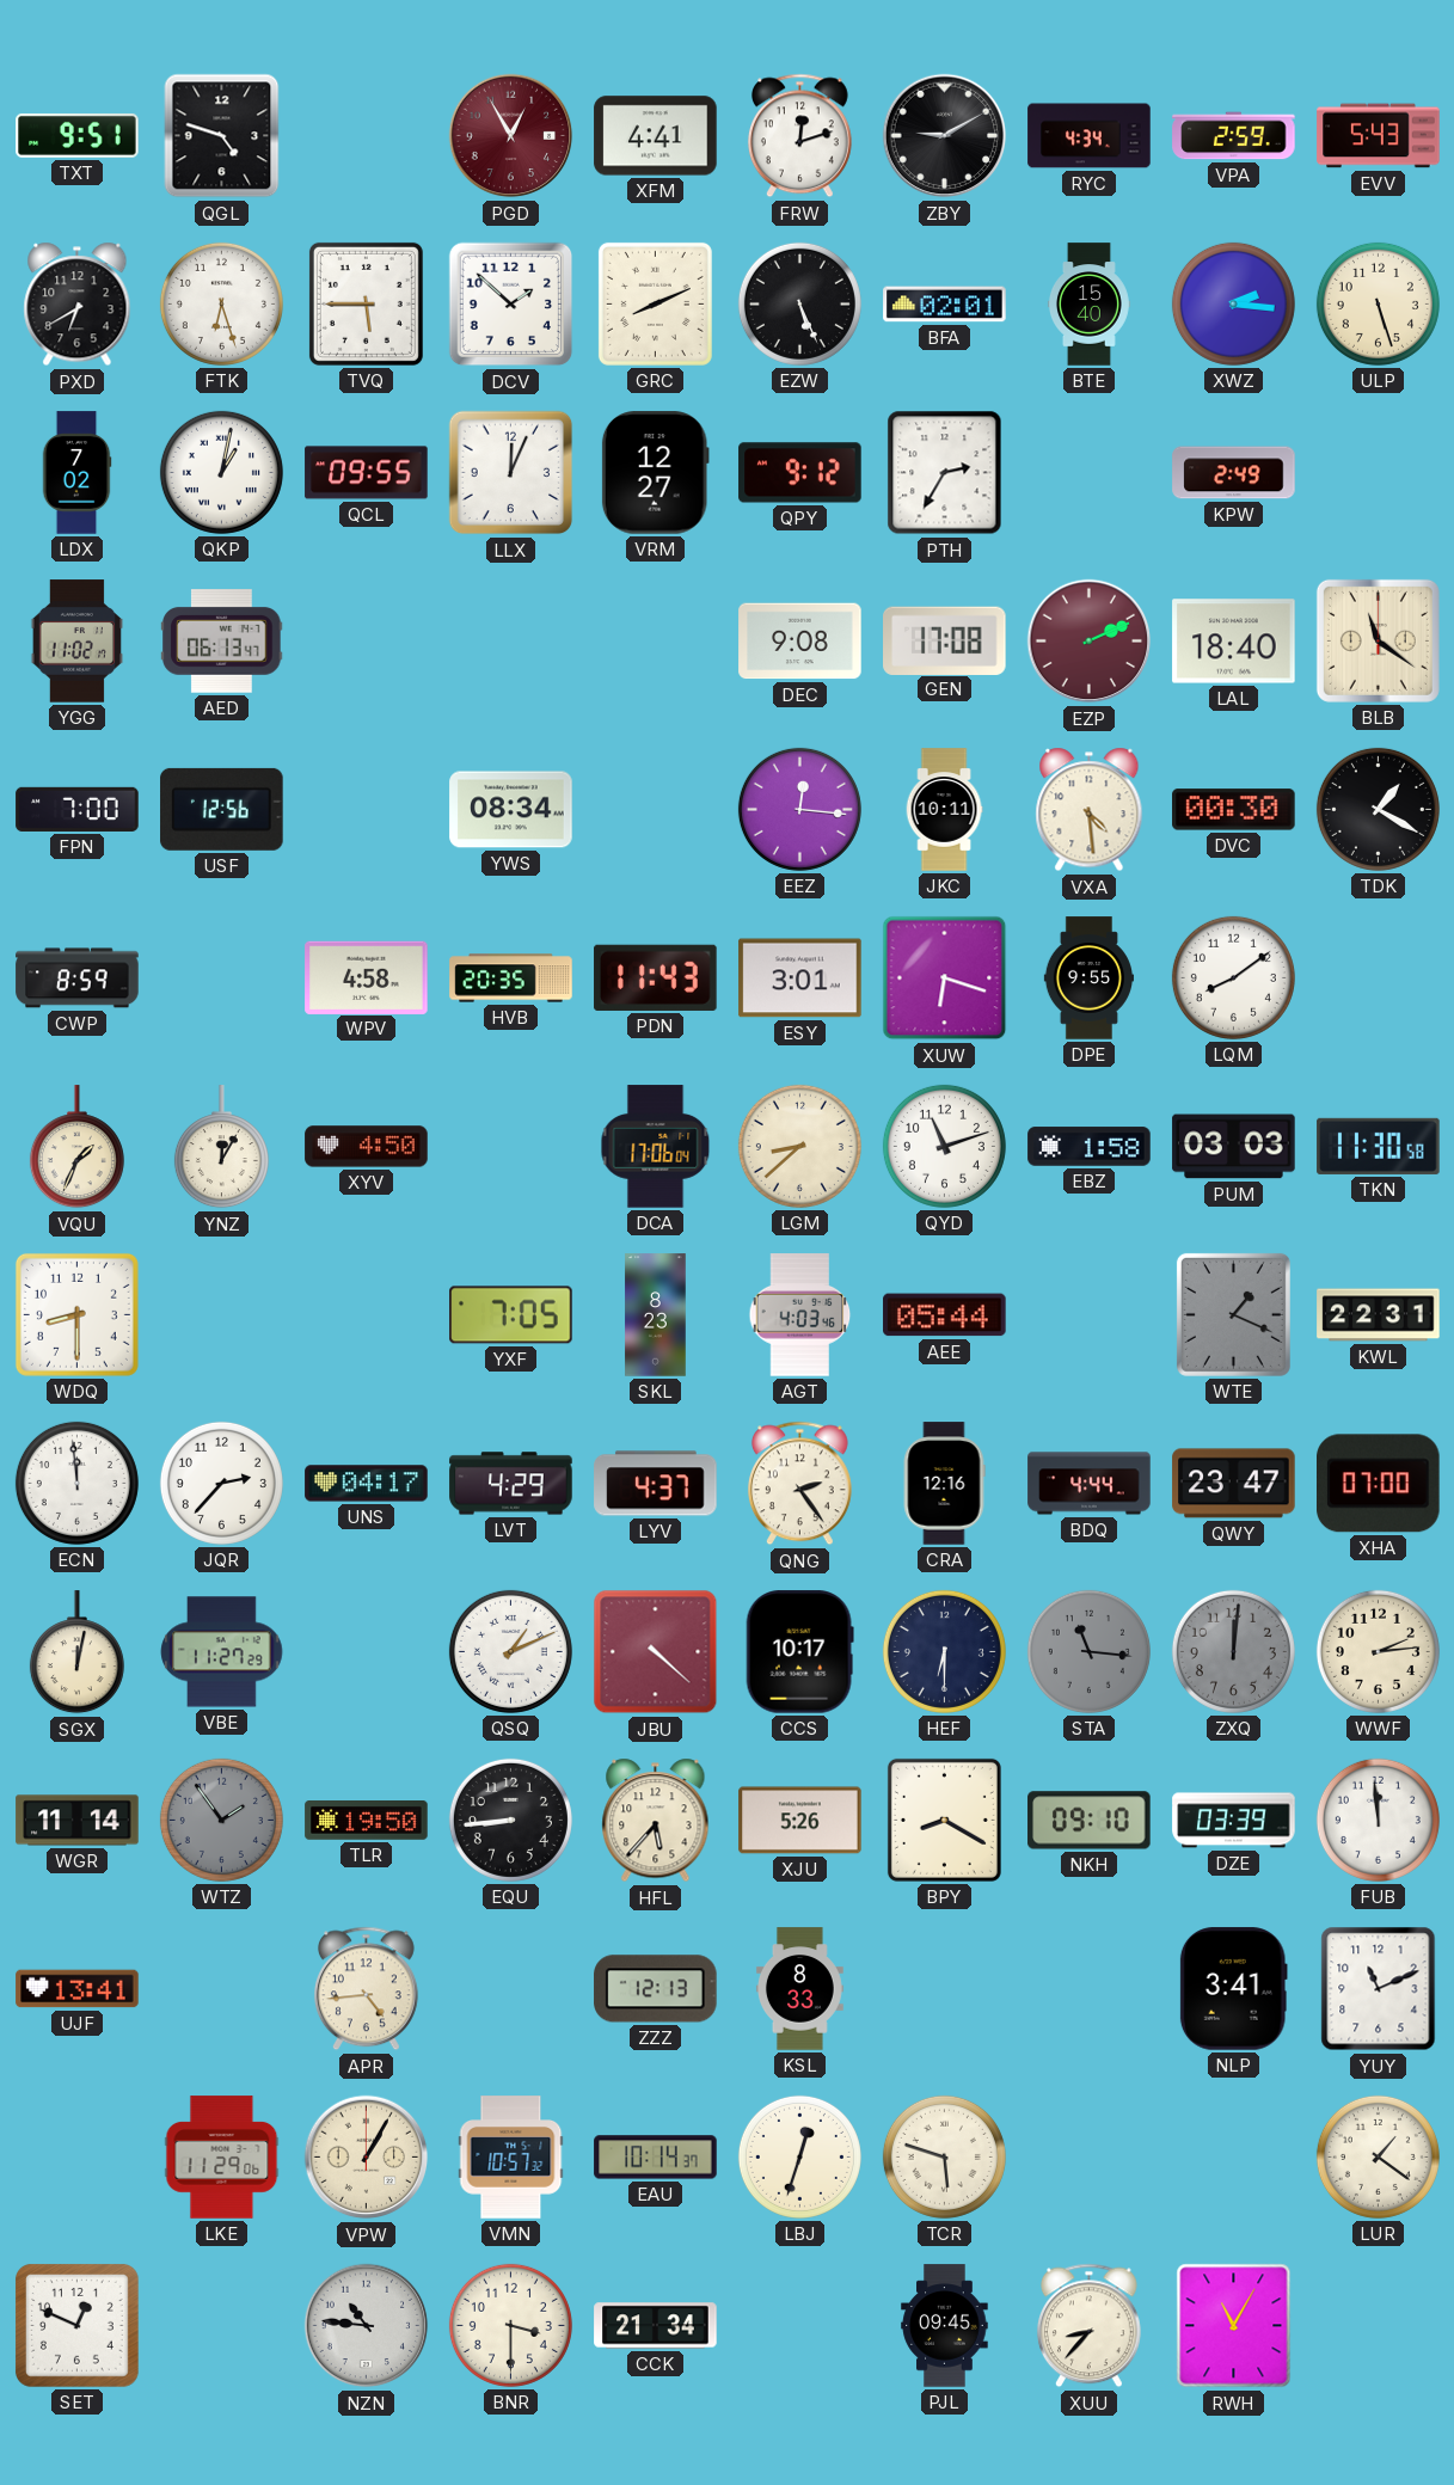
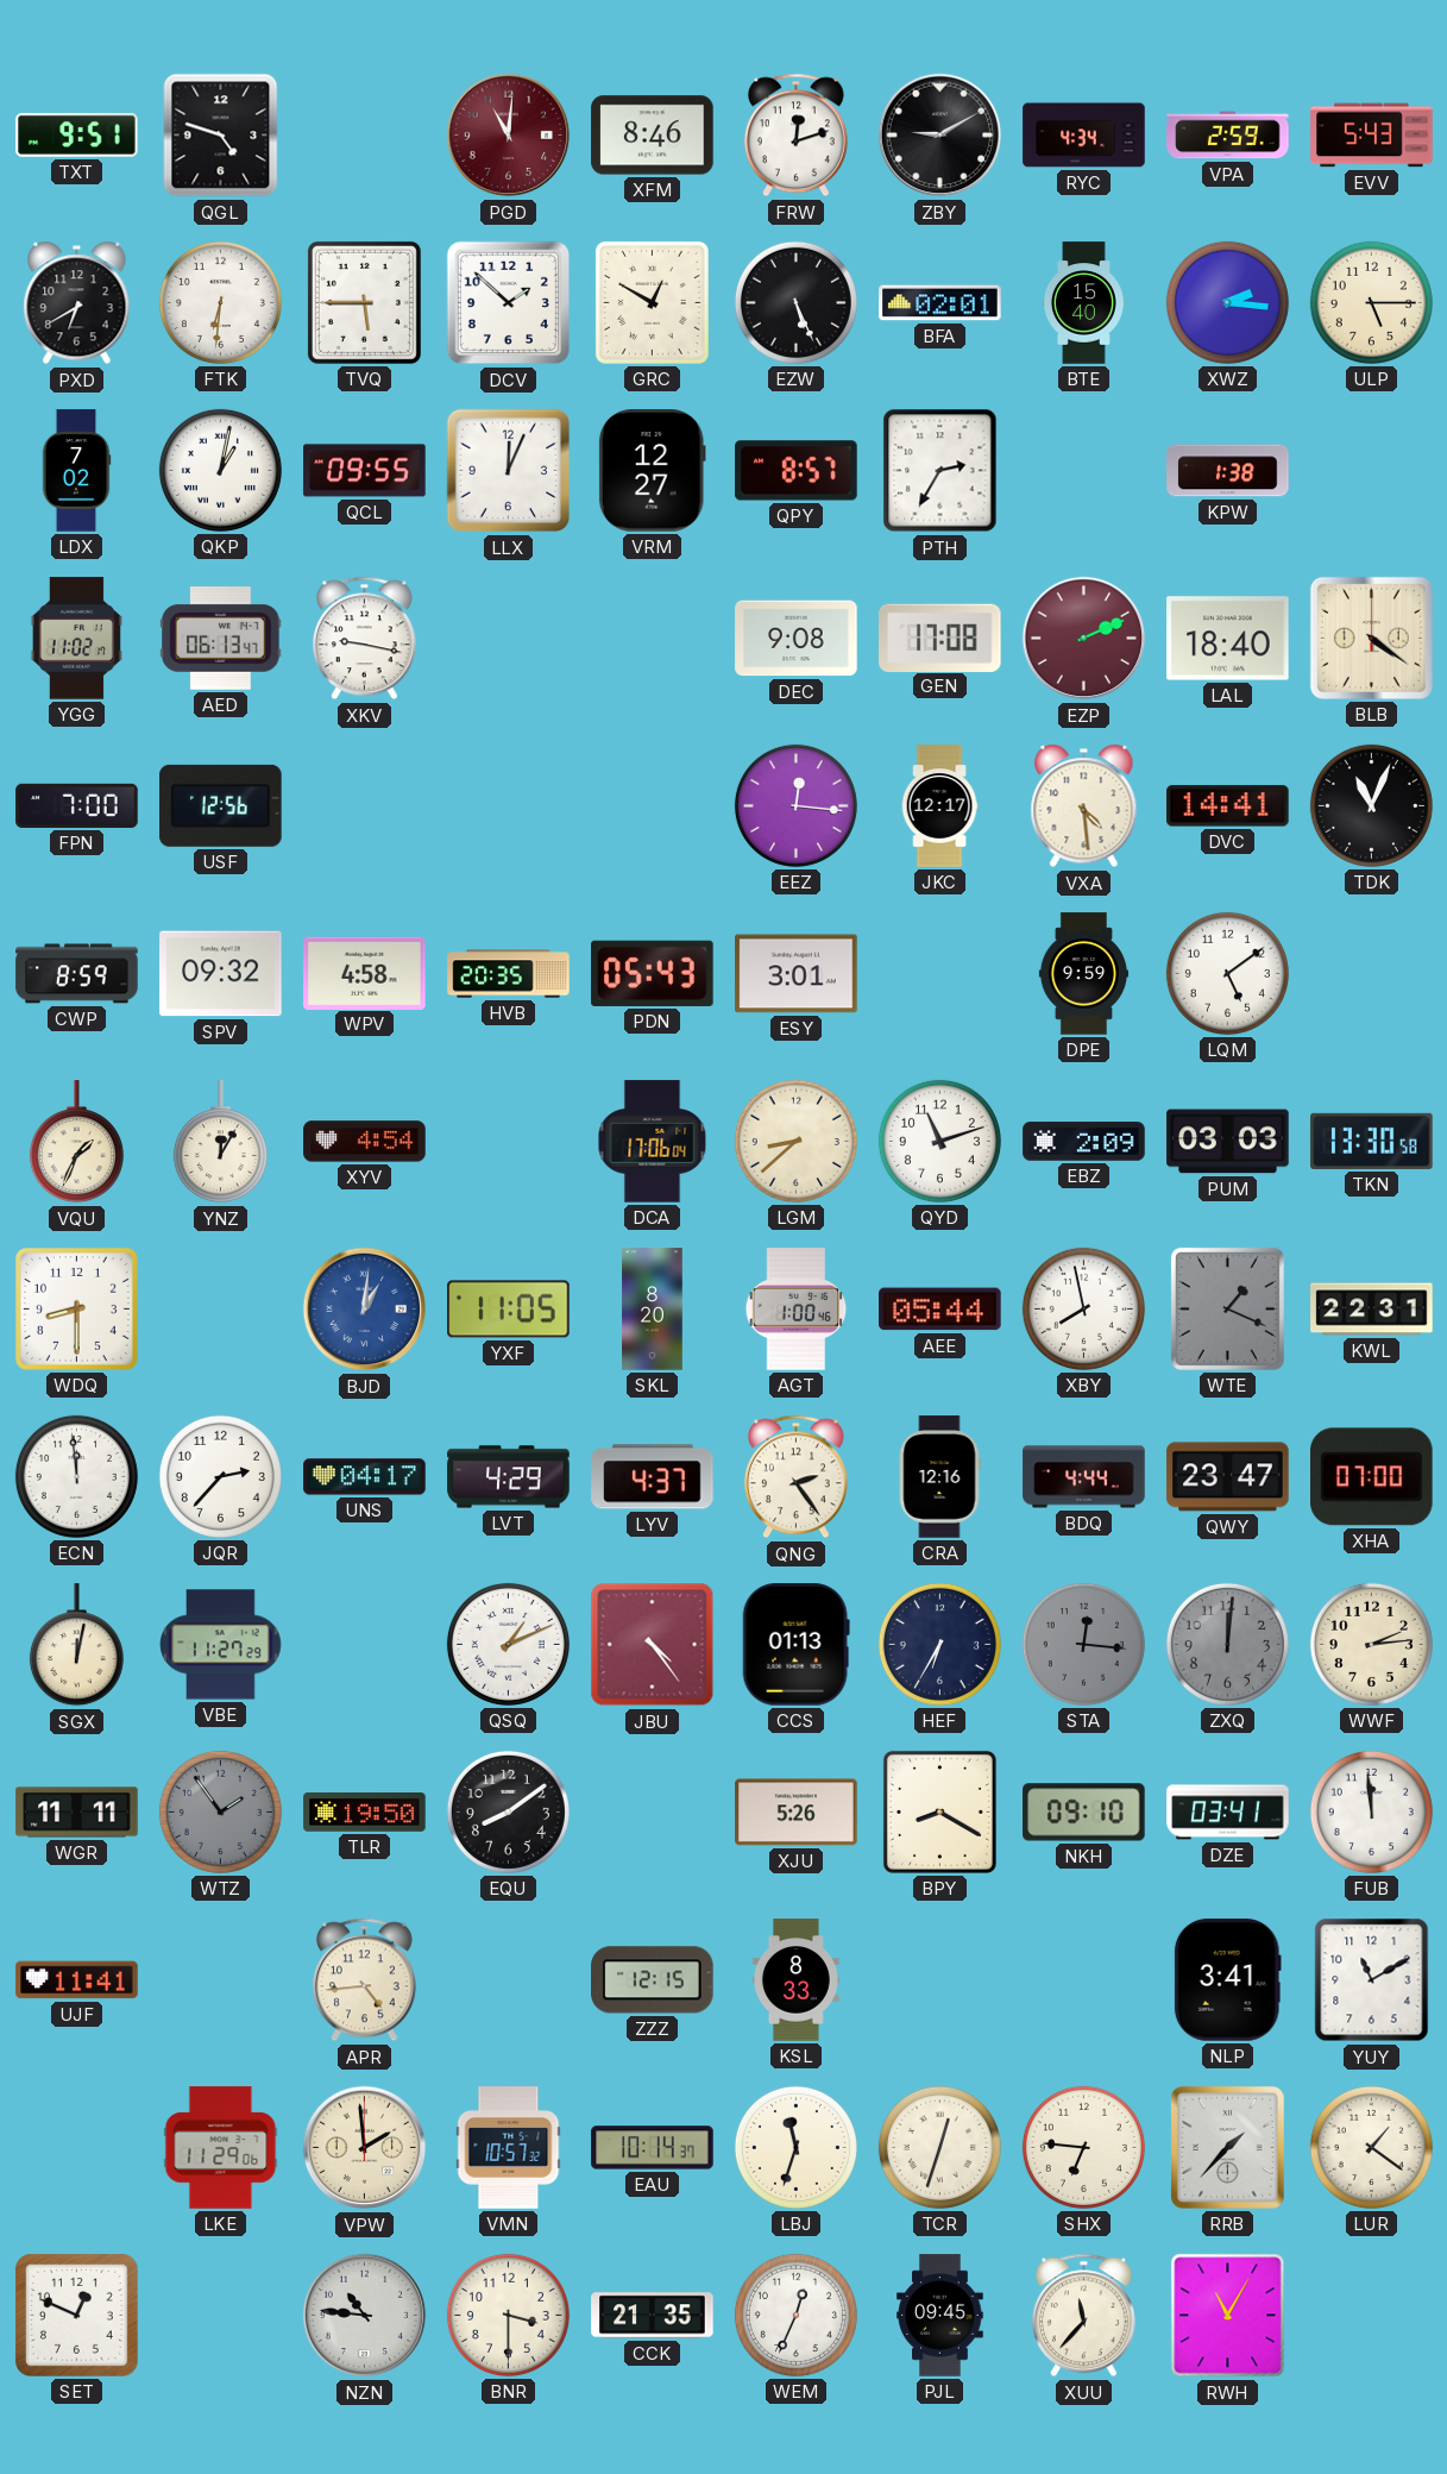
PGD: 12:55 -> 11:01
XFM: 4:41 -> 8:46
FTK: 6:27 -> 6:31
GRC: 8:11 -> 12:50
ULP: 5:27 -> 5:15
QPY: 9:12 -> 8:57
KPW: 2:49 -> 1:38
XKV: none -> 9:17
BLB: 11:21 -> 4:21
YWS: 08:34 -> none
JKC: 10:11 -> 12:17
DVC: 00:30 -> 14:41
TDK: 1:20 -> 11:04
SPV: none -> 09:32
PDN: 11:43 -> 05:43
XUW: 6:18 -> none
DPE: 9:55 -> 9:59
LQM: 8:09 -> 5:09
XYV: 4:50 -> 4:54
EBZ: 1:58 -> 2:09
TKN: 11:30 -> 13:30
BJD: none -> 1:01
YXF: 7:05 -> 11:05
SKL: 8:23 -> 8:20
AGT: 4:03 -> 1:00
XBY: none -> 7:58
JBU: 4:22 -> 4:24
CCS: 10:17 -> 01:13
HEF: 6:30 -> 6:35
STA: 11:16 -> 12:16
WGR: 11:14 -> 11:11
EQU: 8:44 -> 8:09
HFL: 5:37 -> none
DZE: 03:39 -> 03:41
UJF: 13:41 -> 11:41
ZZZ: 12:13 -> 12:15
YUY: 11:11 -> 11:10
VPW: 1:05 -> 1:59
LBJ: 12:33 -> 11:33
TCR: 5:48 -> 12:33
SHX: none -> 6:46
RRB: none -> 1:37
CCK: 21:34 -> 21:35
WEM: none -> 12:34
XUU: 8:37 -> 11:37
